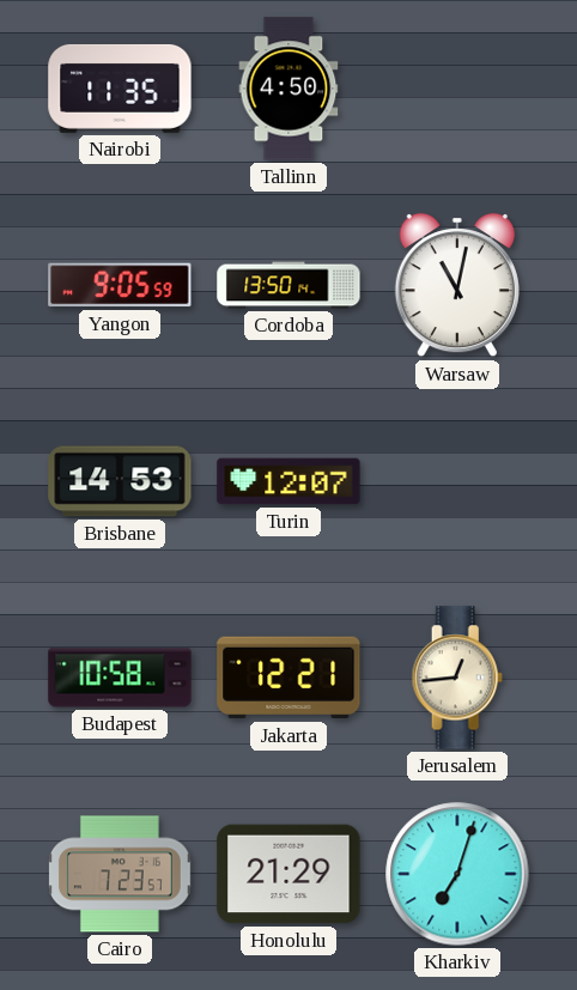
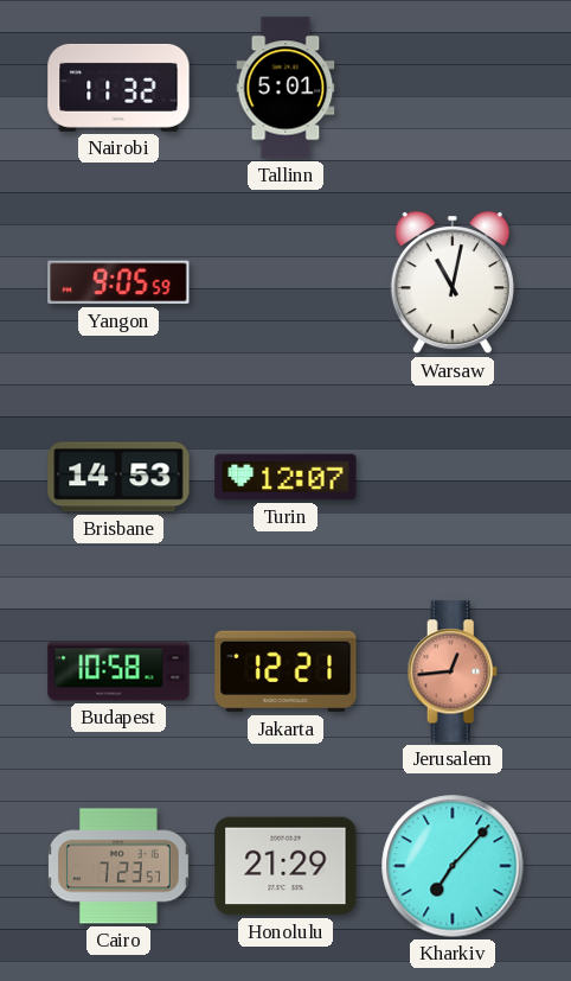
Nairobi: 11:35 -> 11:32
Tallinn: 4:50 -> 5:01
Cordoba: 13:50 -> none
Jerusalem dial: cream -> salmon
Kharkiv: 7:03 -> 7:07
